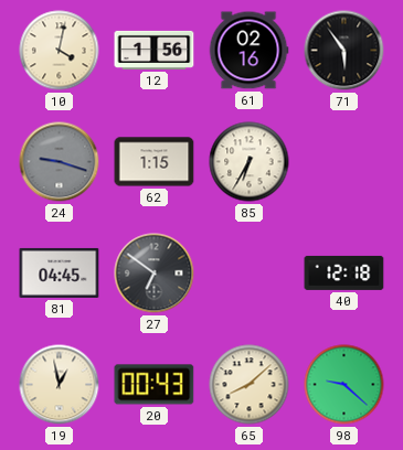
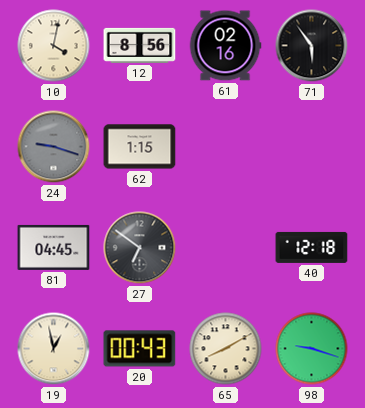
12: 1:56 -> 8:56
85: 6:35 -> none
65: 8:08 -> 8:10
98: 9:22 -> 9:18
